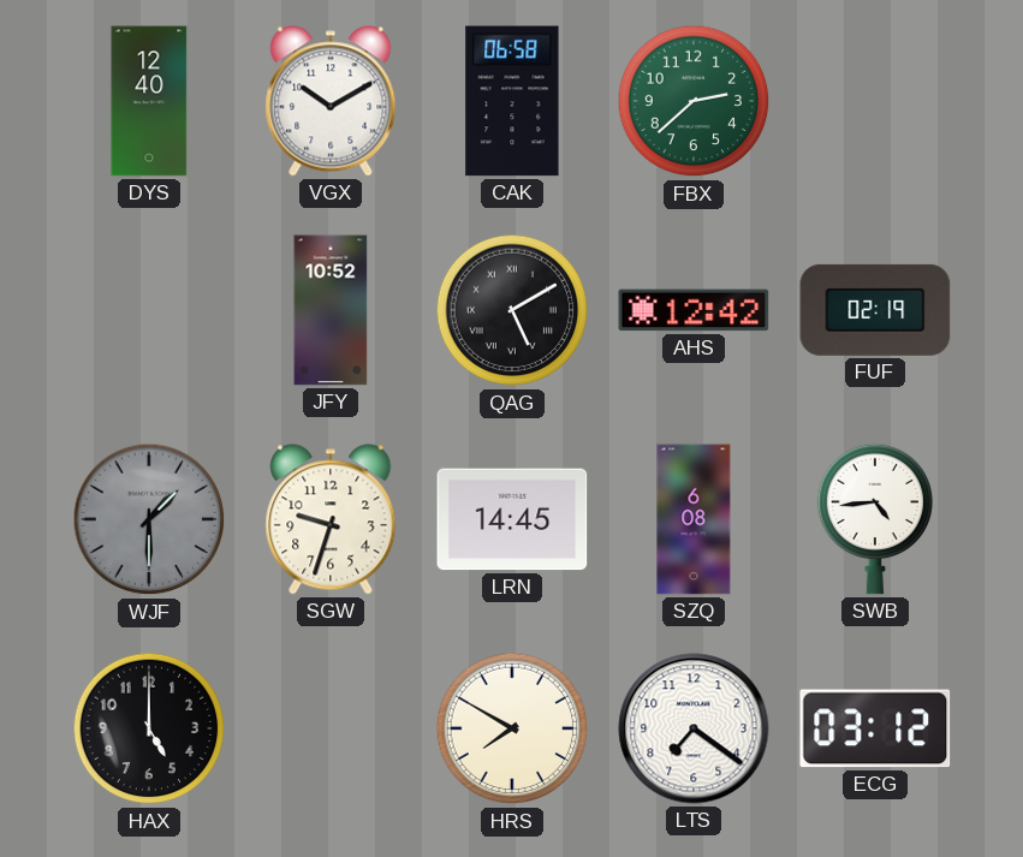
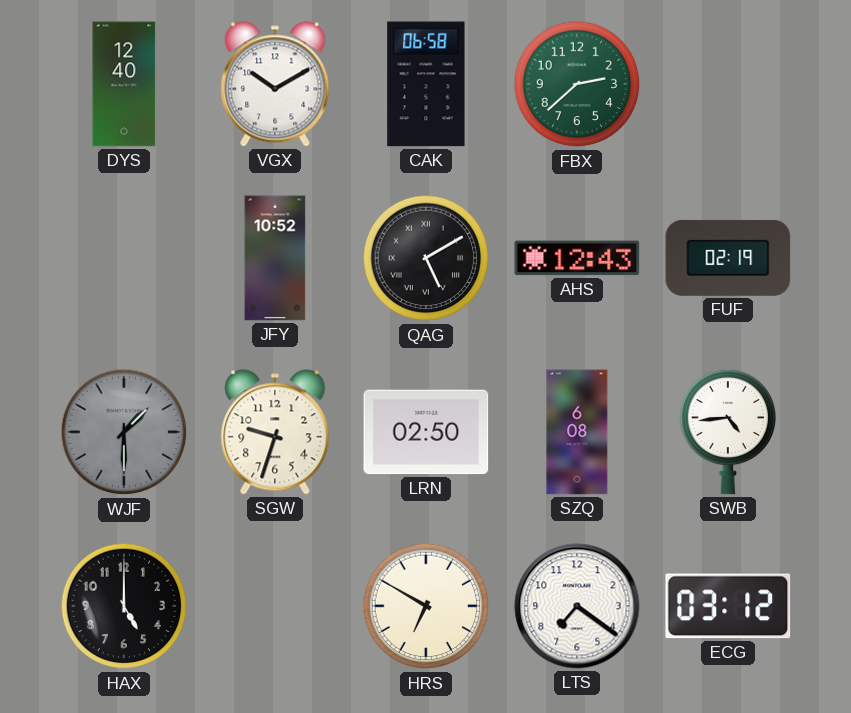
AHS: 12:42 -> 12:43
LRN: 14:45 -> 02:50
HRS: 7:50 -> 6:50
